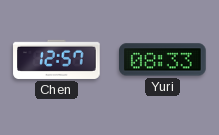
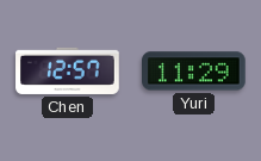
Yuri: 08:33 -> 11:29
